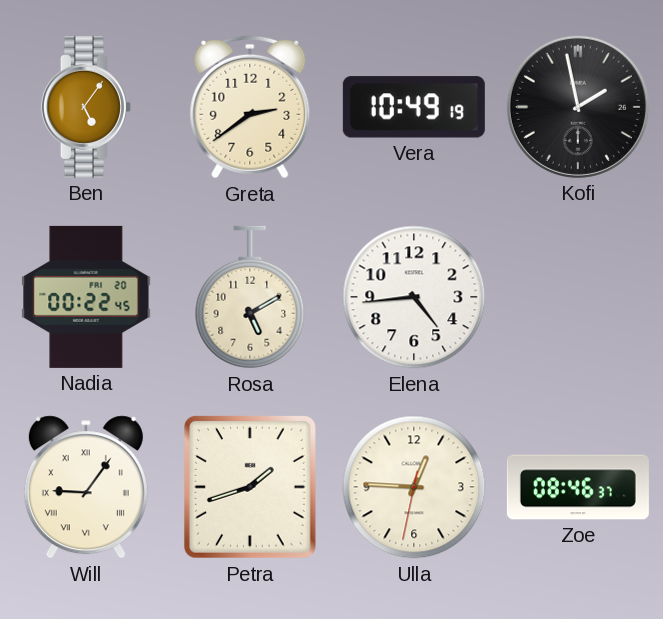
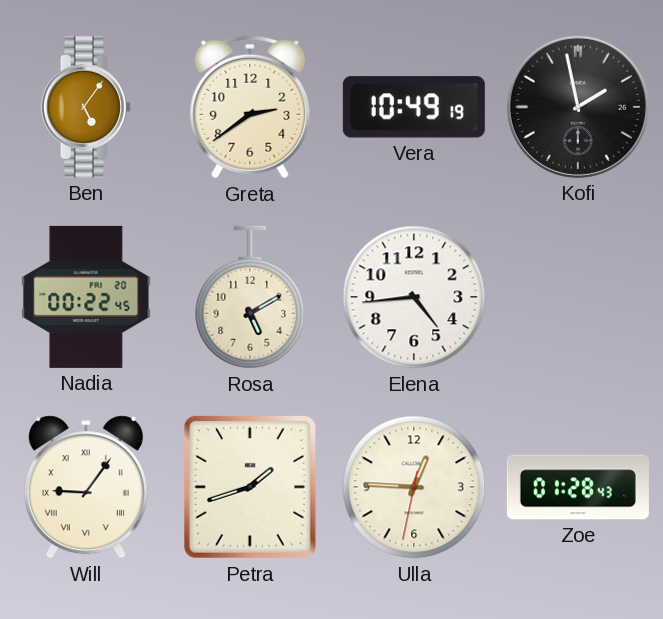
Zoe: 08:46 -> 01:28
